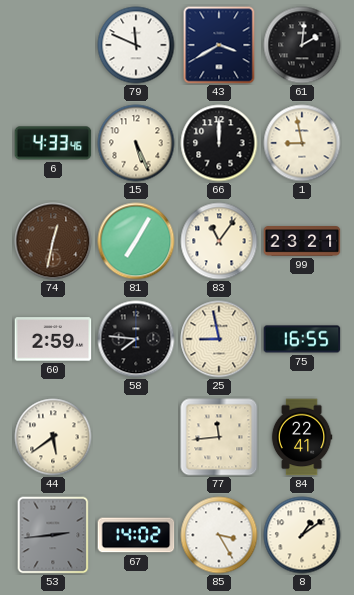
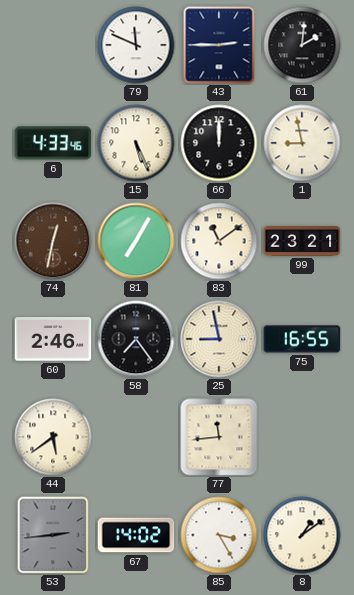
43: 3:40 -> 2:45
83: 11:06 -> 11:09
60: 2:59 -> 2:46
58: 7:46 -> 7:24
84: 22:41 -> none
